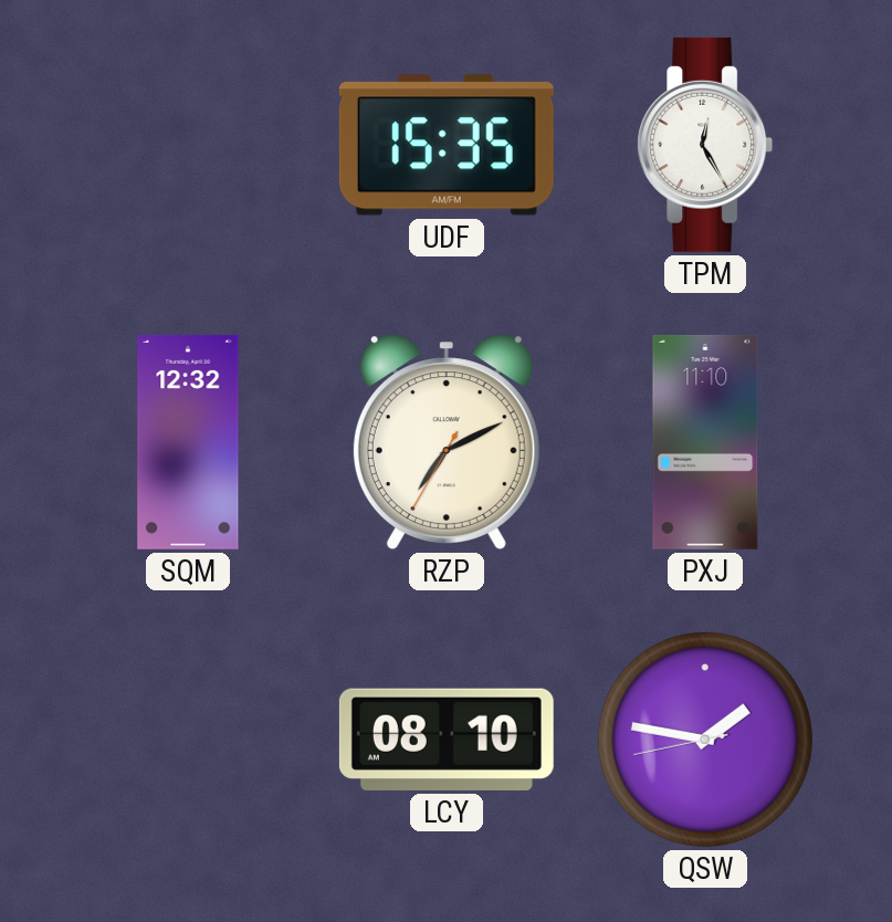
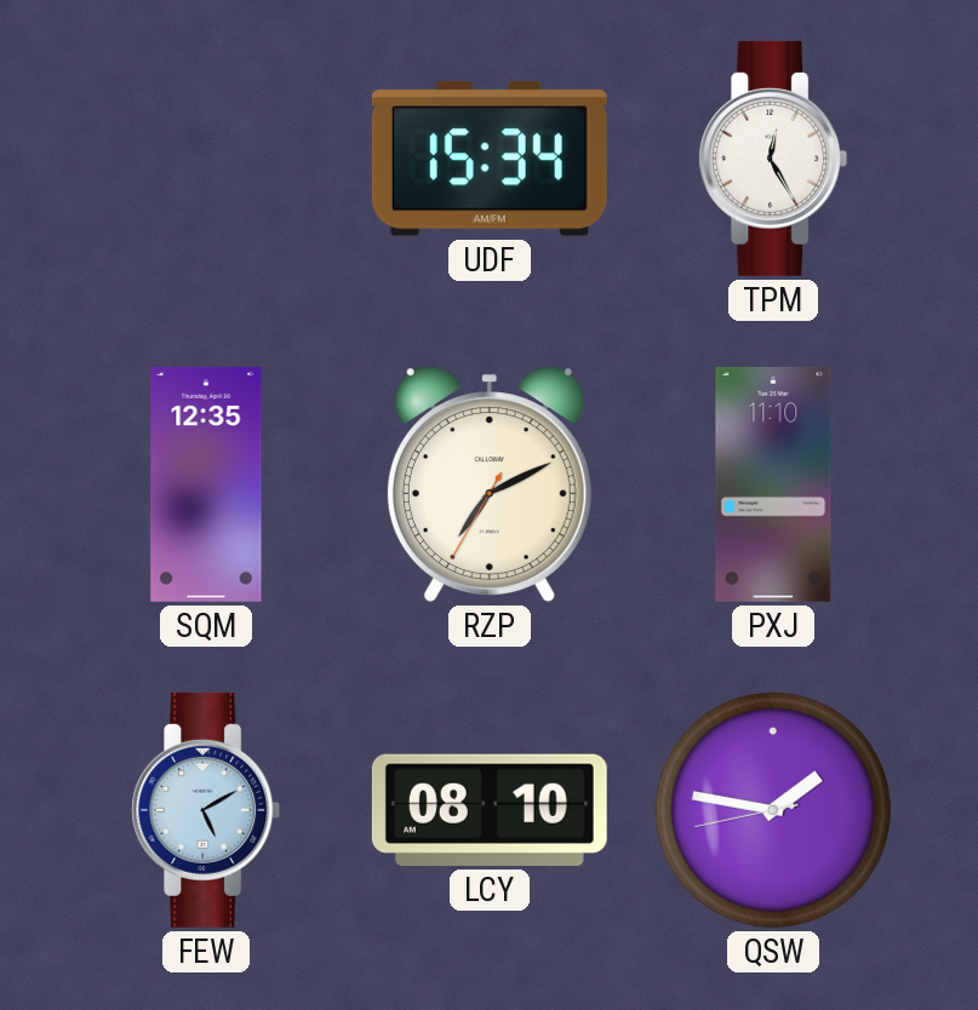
UDF: 15:35 -> 15:34
SQM: 12:32 -> 12:35
FEW: none -> 5:10
